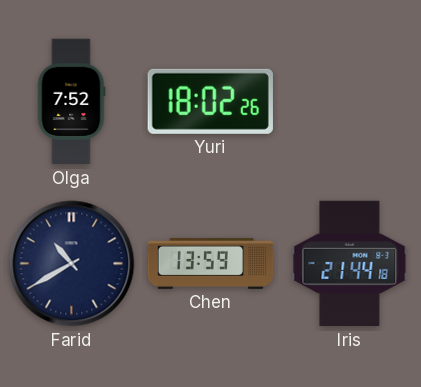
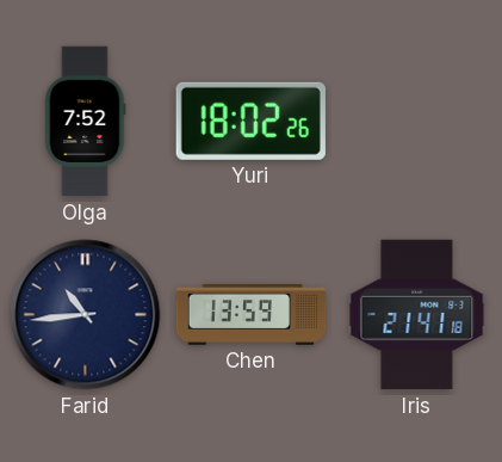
Farid: 10:40 -> 10:44
Iris: 21:44 -> 21:41
